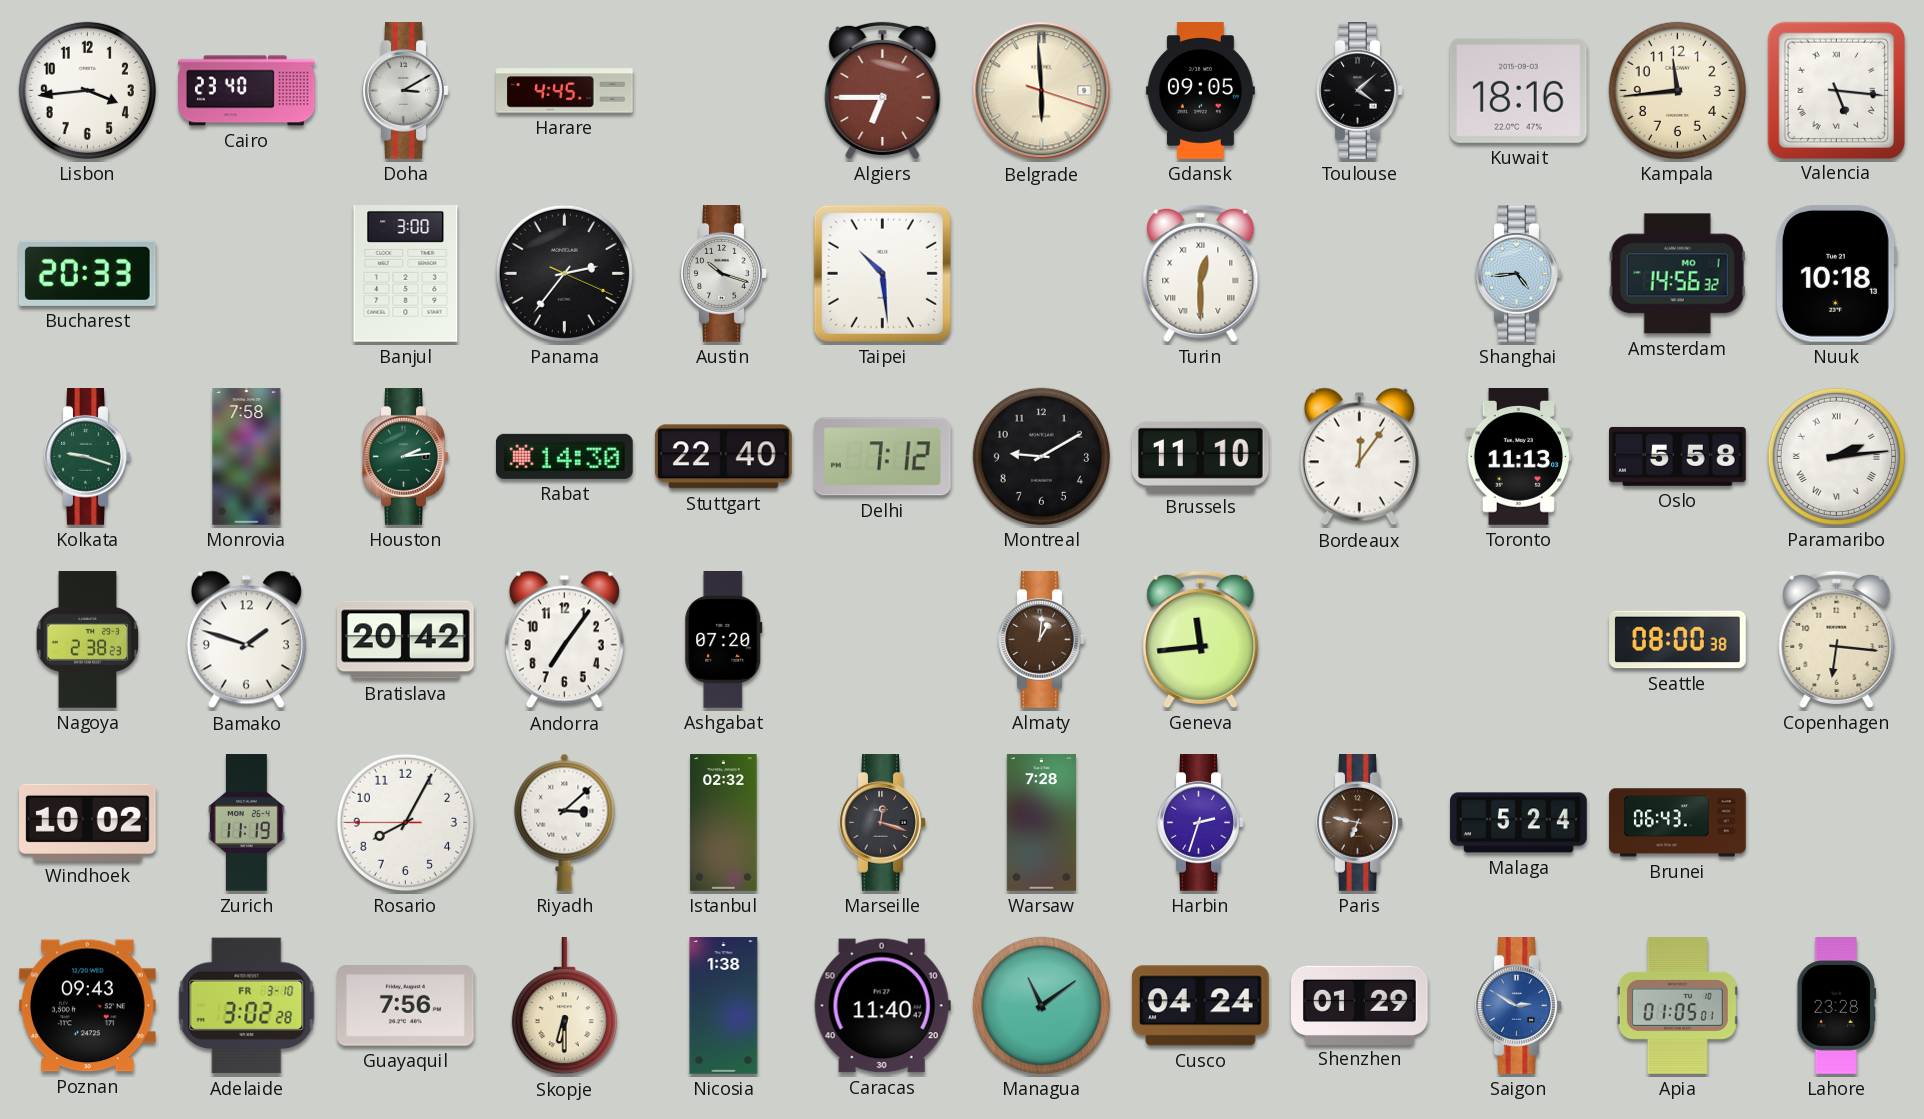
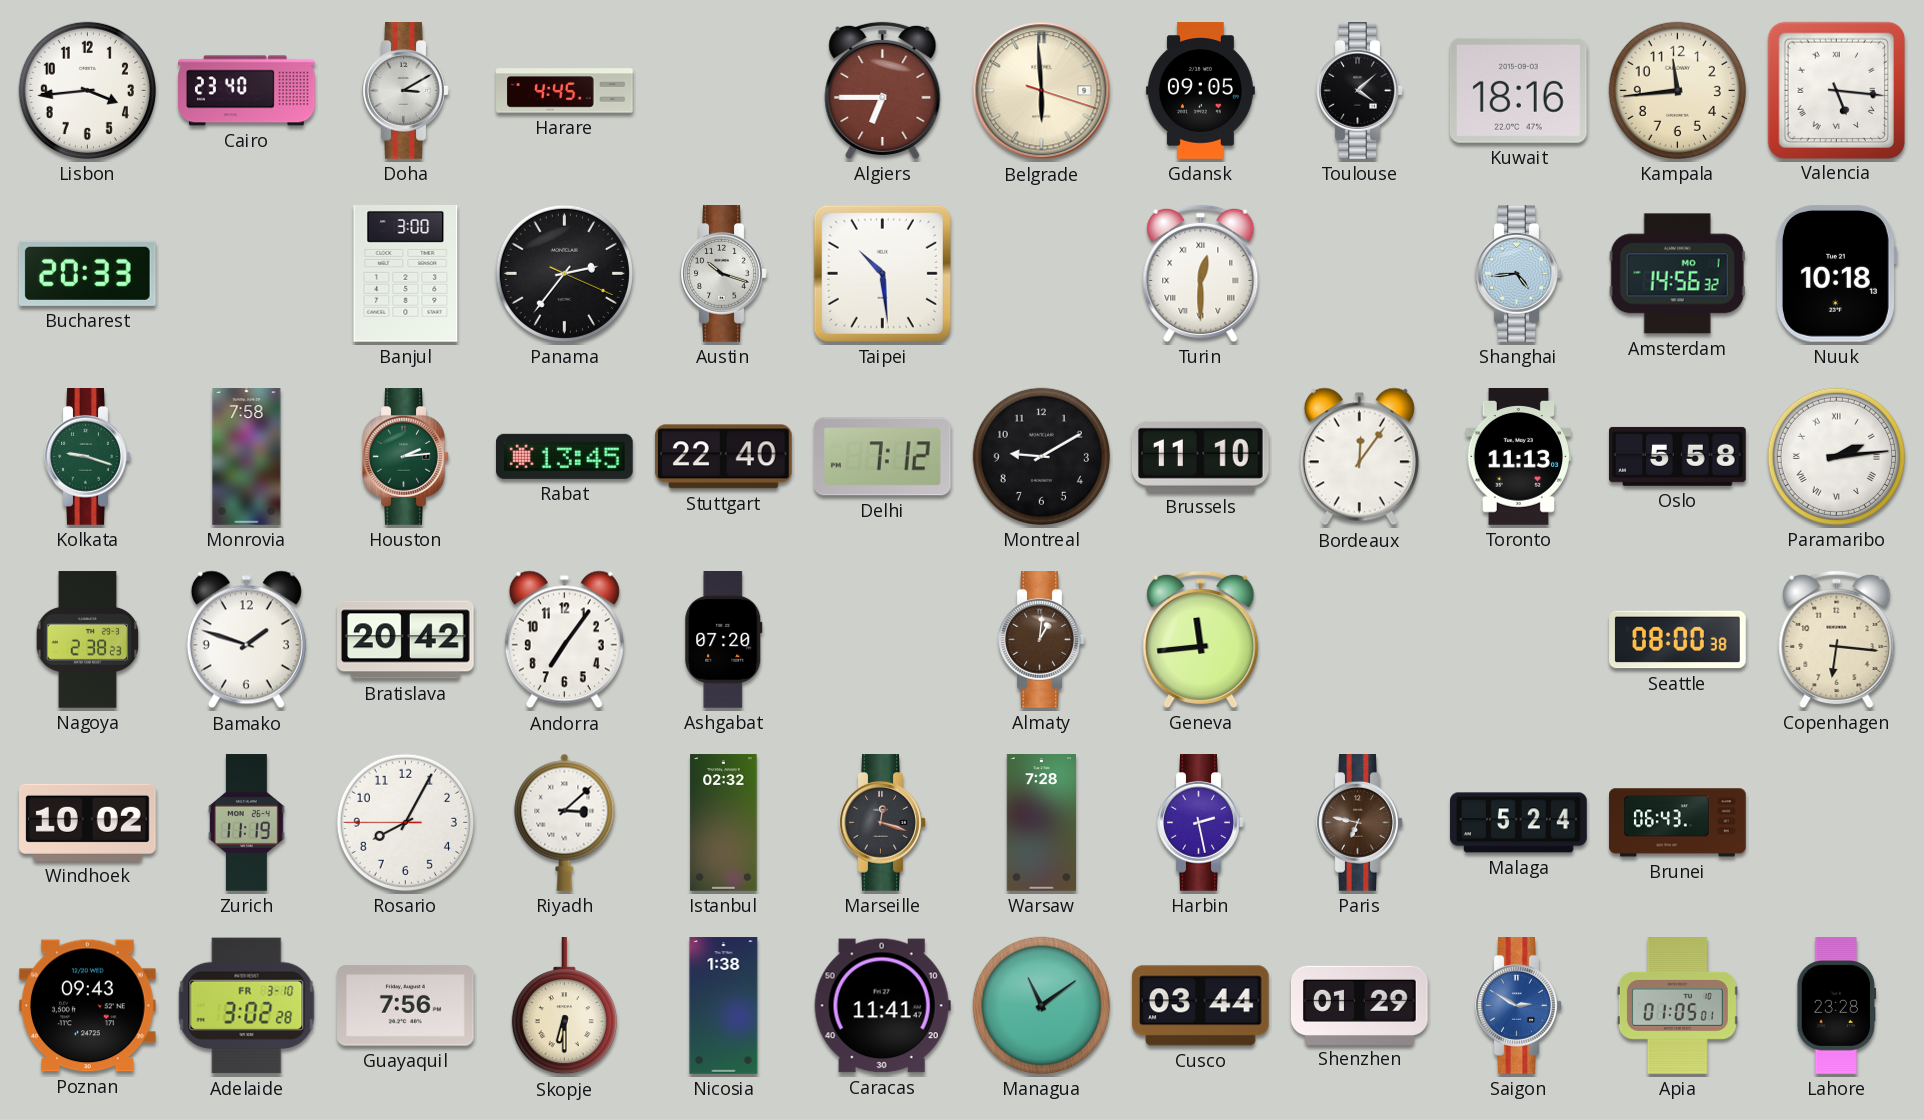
Rabat: 14:30 -> 13:45
Harbin: 2:33 -> 2:28
Caracas: 11:40 -> 11:41
Cusco: 04:24 -> 03:44
